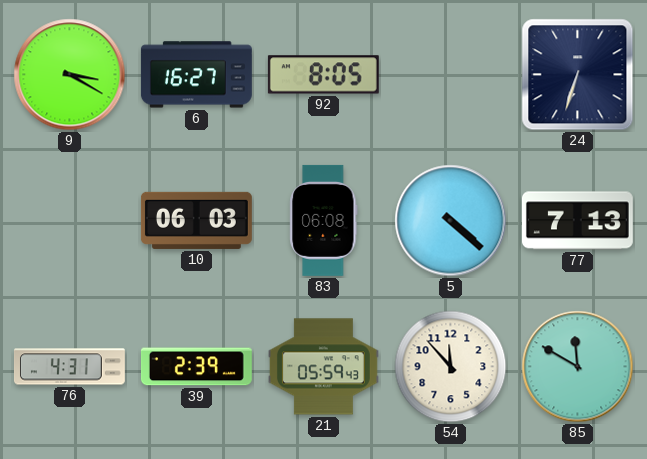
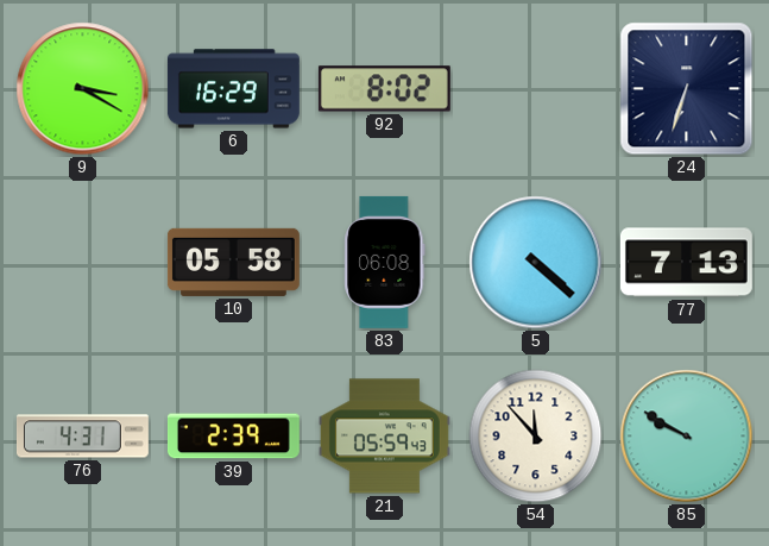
6: 16:27 -> 16:29
92: 8:05 -> 8:02
10: 06:03 -> 05:58
85: 11:50 -> 9:50
